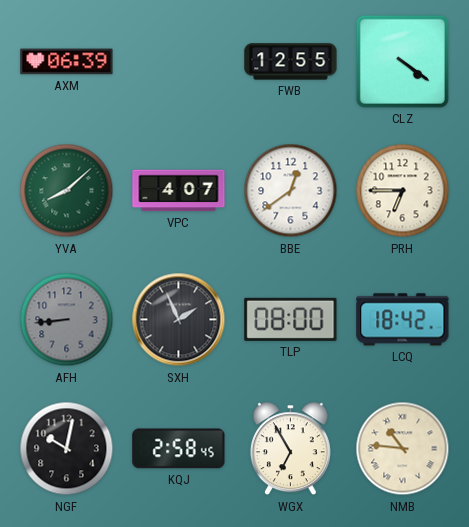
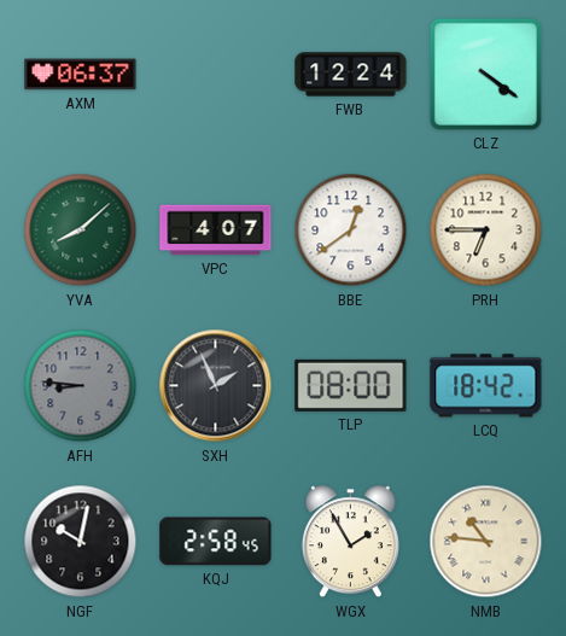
AXM: 06:39 -> 06:37
FWB: 12:55 -> 12:24
AFH: 8:44 -> 8:46
WGX: 6:55 -> 1:55
